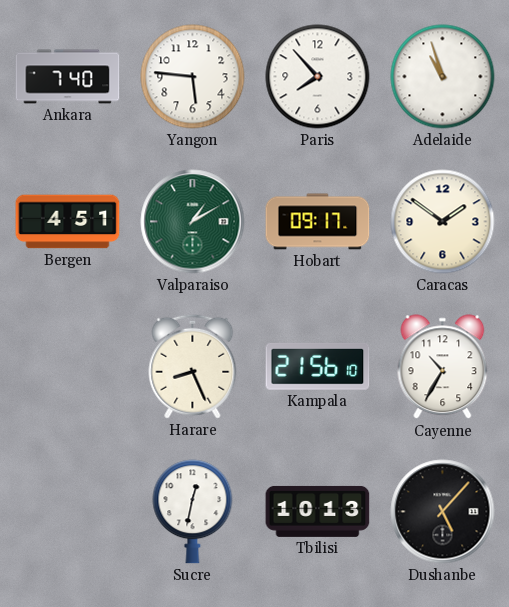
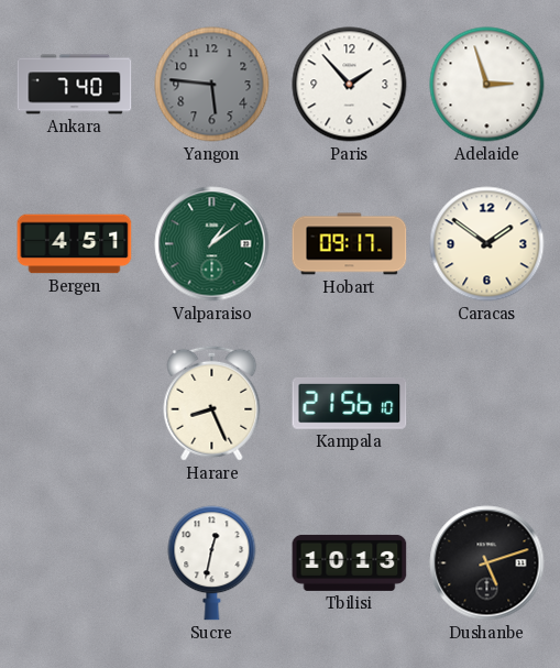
Yangon dial: white -> grey
Paris: 7:53 -> 1:53
Adelaide: 10:57 -> 2:57
Valparaiso: 1:10 -> 1:09
Cayenne: 10:35 -> none
Dushanbe: 5:07 -> 5:12
